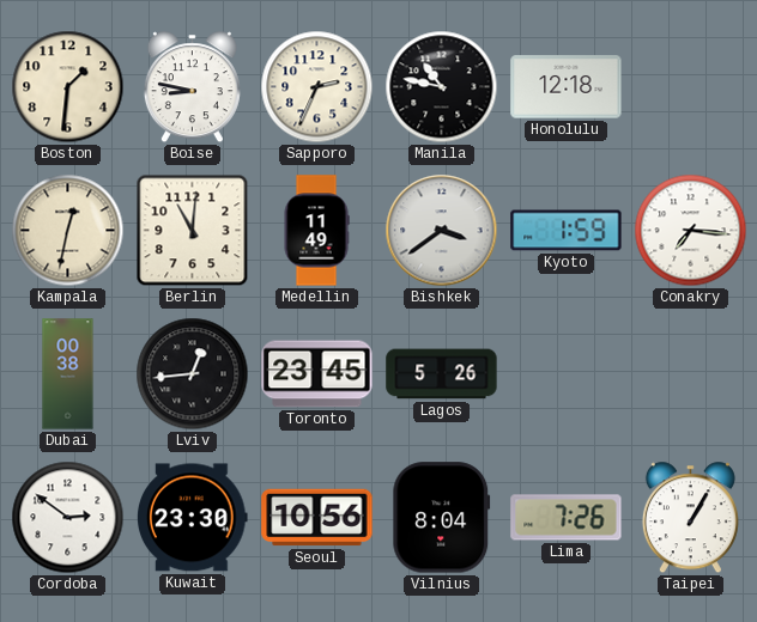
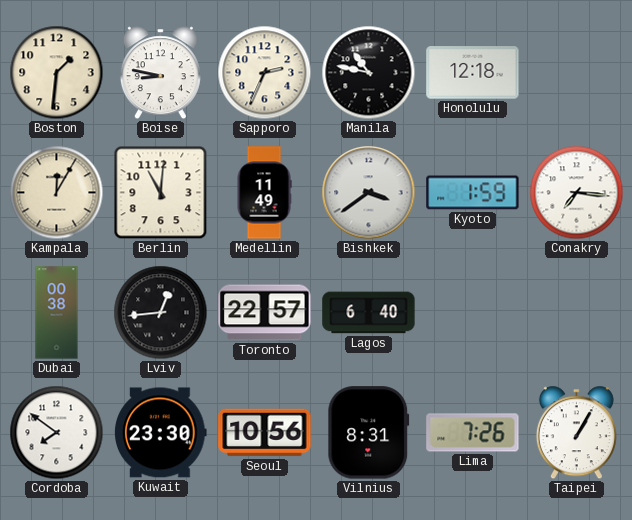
Kampala: 12:32 -> 12:05
Toronto: 23:45 -> 22:57
Lagos: 5:26 -> 6:40
Cordoba: 2:51 -> 7:51
Vilnius: 8:04 -> 8:31
